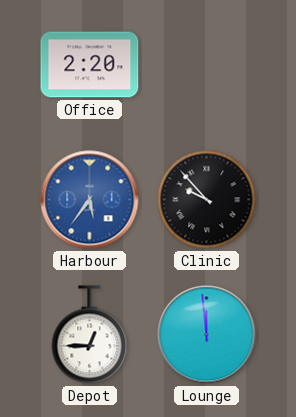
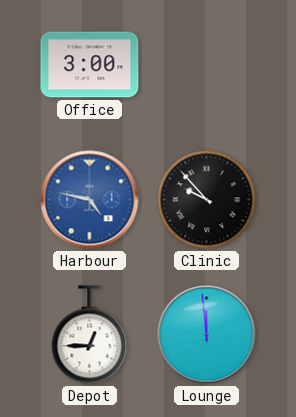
Office: 2:20 -> 3:00
Harbour: 5:36 -> 4:47
